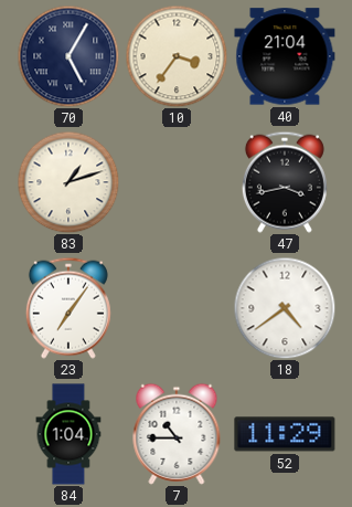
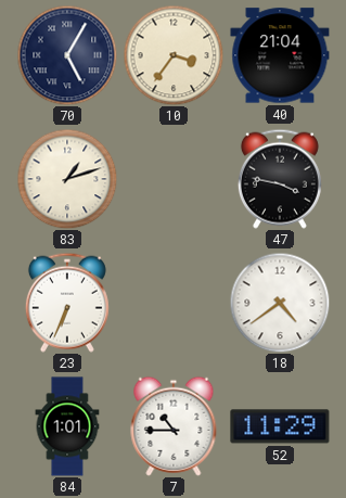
47: 3:43 -> 3:47
23: 7:06 -> 6:34
84: 1:04 -> 1:01
